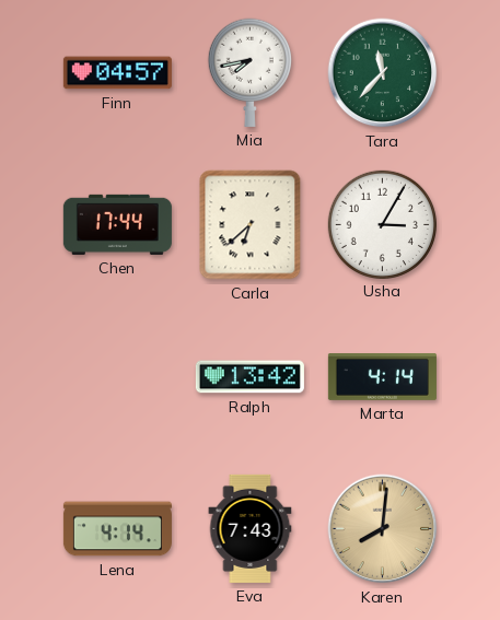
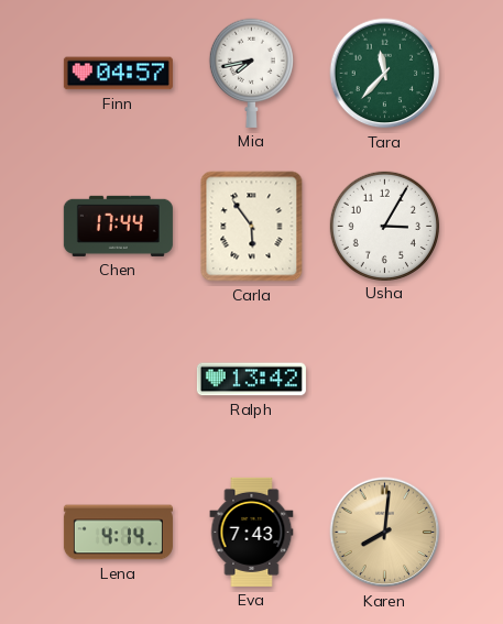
Carla: 6:38 -> 5:54
Marta: 4:14 -> none
